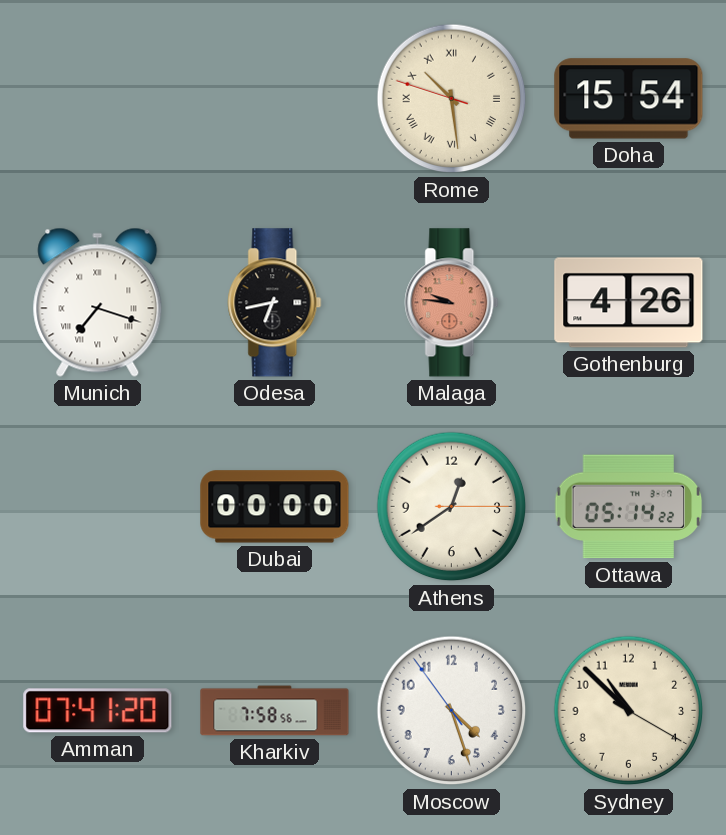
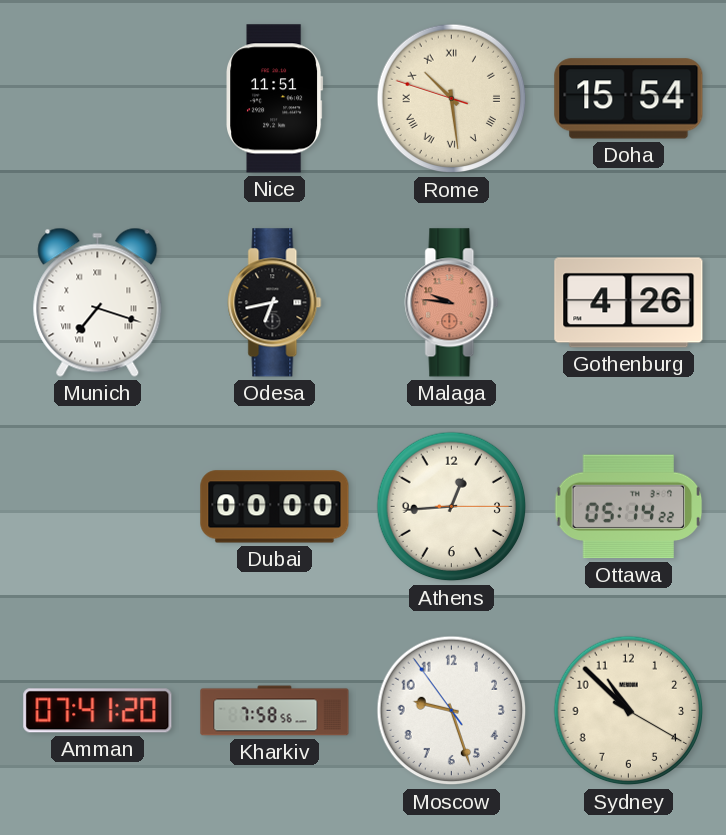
Nice: none -> 11:51
Athens: 12:39 -> 12:44
Moscow: 4:26 -> 9:26
